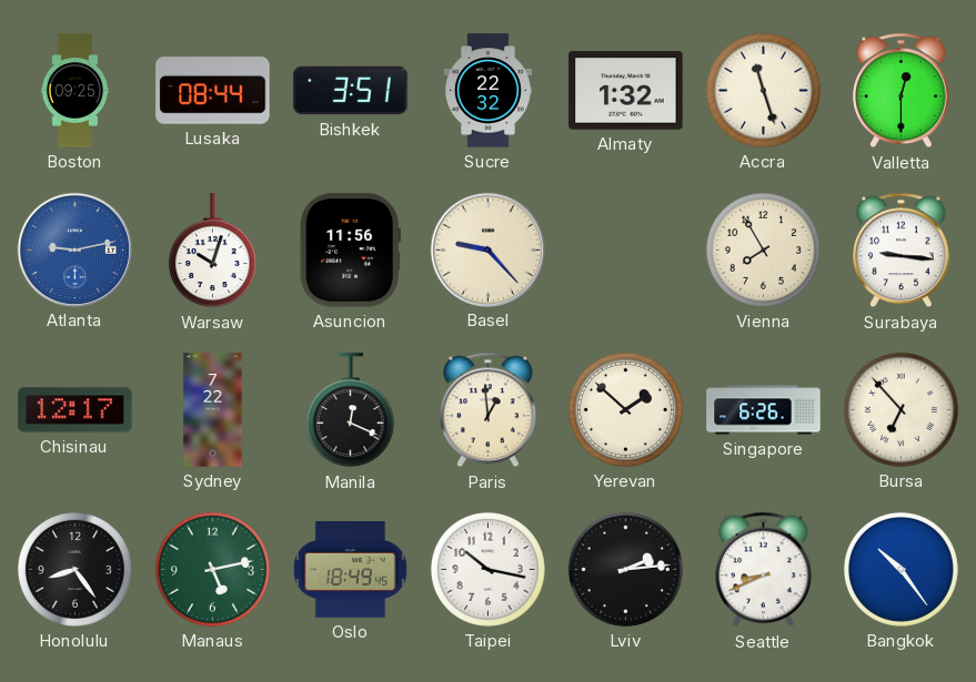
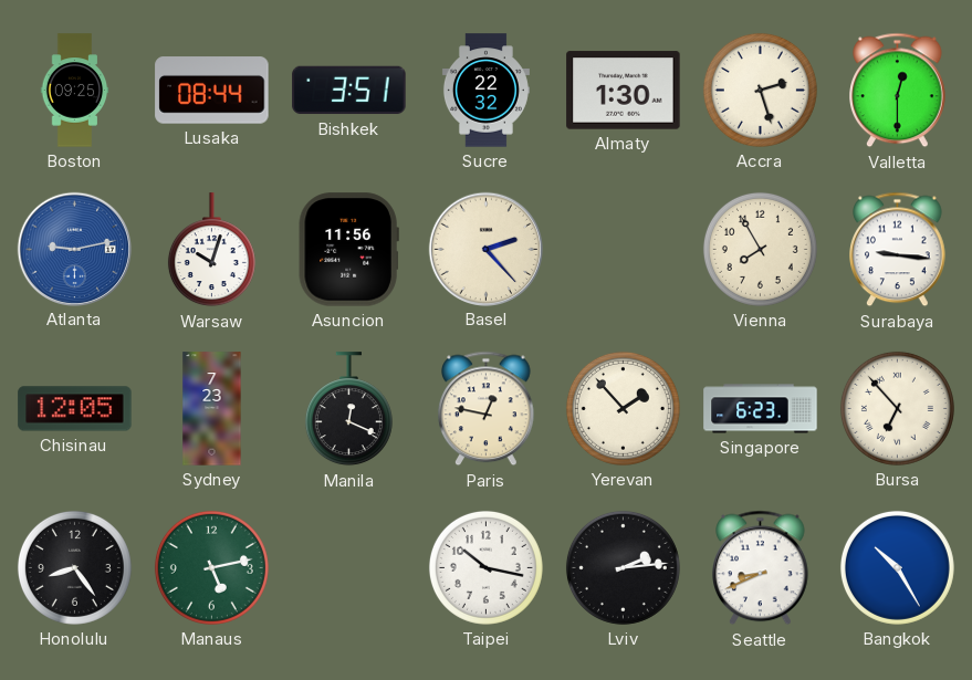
Almaty: 1:32 -> 1:30
Accra: 11:27 -> 2:27
Basel: 9:23 -> 2:23
Chisinau: 12:17 -> 12:05
Sydney: 7:22 -> 7:23
Paris: 12:59 -> 12:47
Yerevan: 1:52 -> 1:53
Singapore: 6:26 -> 6:23
Oslo: 18:49 -> none
Bangkok: 10:24 -> 10:25
